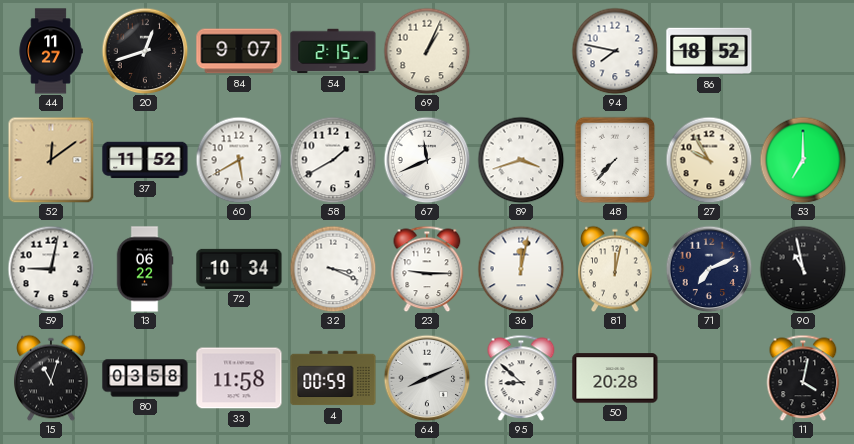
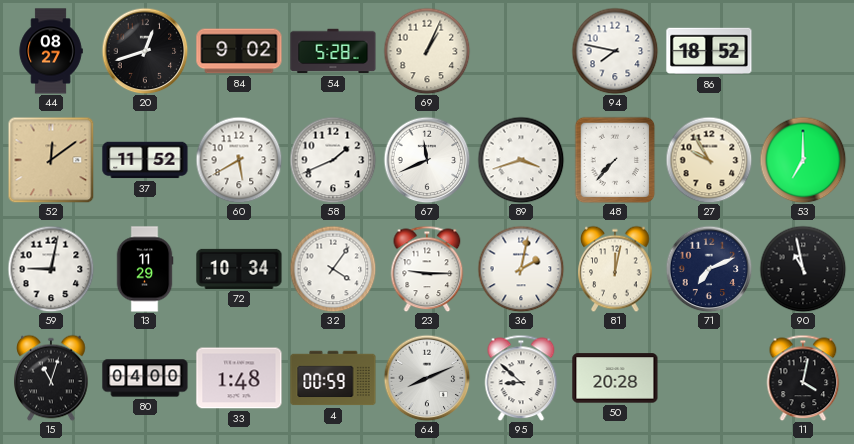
44: 11:27 -> 08:27
84: 9:07 -> 9:02
54: 2:15 -> 5:28
58: 1:40 -> 1:41
13: 06:22 -> 11:29
32: 3:19 -> 4:06
36: 12:02 -> 2:02
80: 03:58 -> 04:00
33: 11:58 -> 1:48
